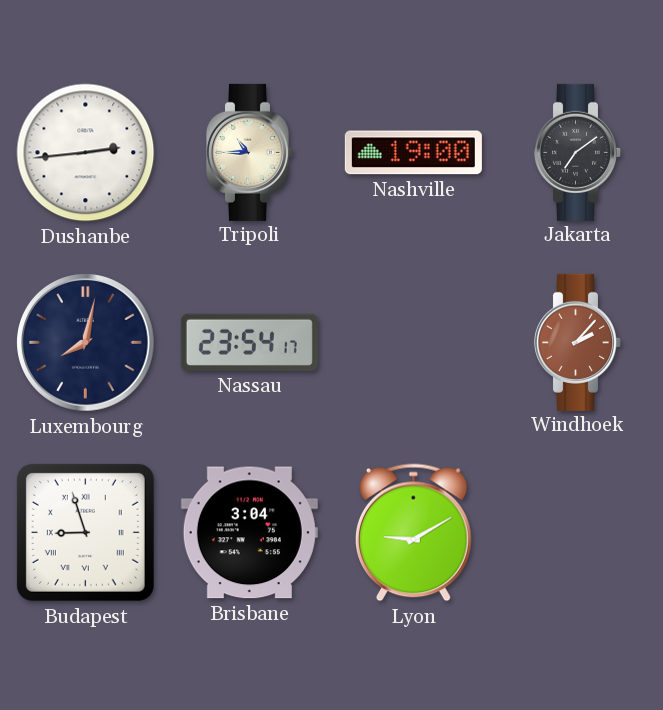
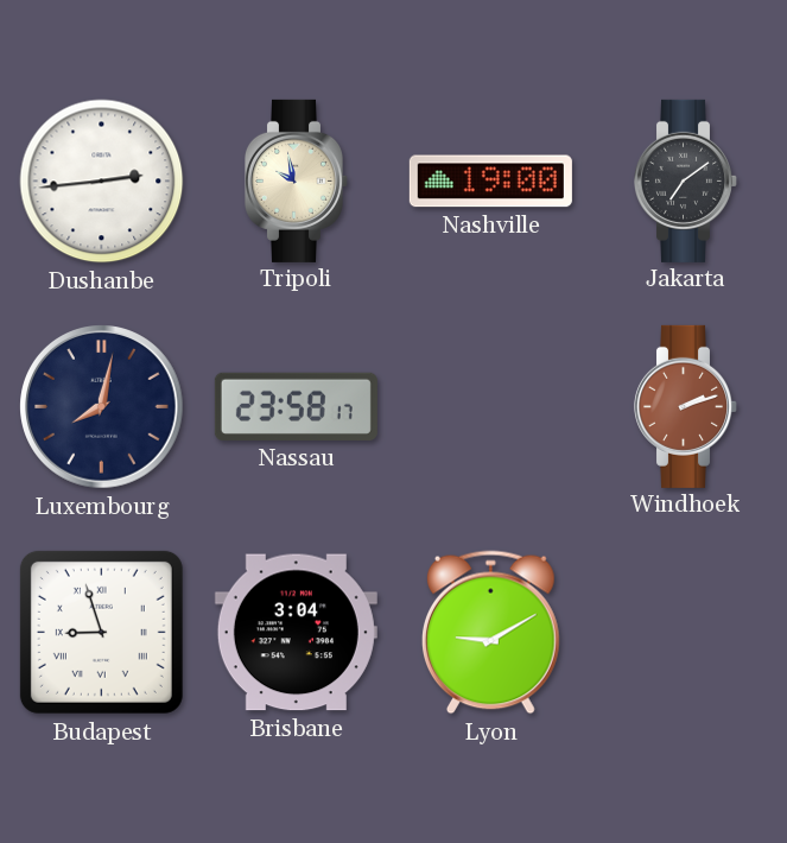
Tripoli: 10:45 -> 9:58
Nassau: 23:54 -> 23:58
Windhoek: 2:07 -> 2:12
